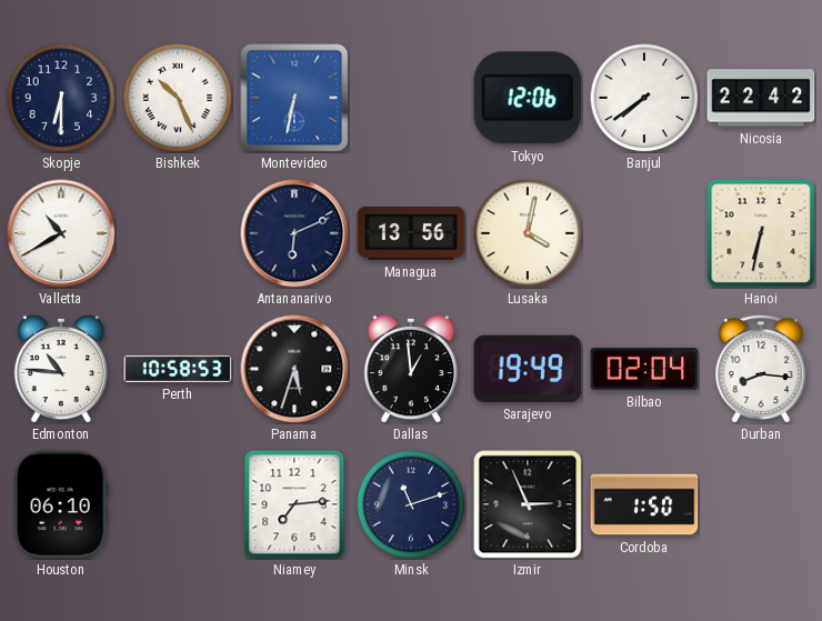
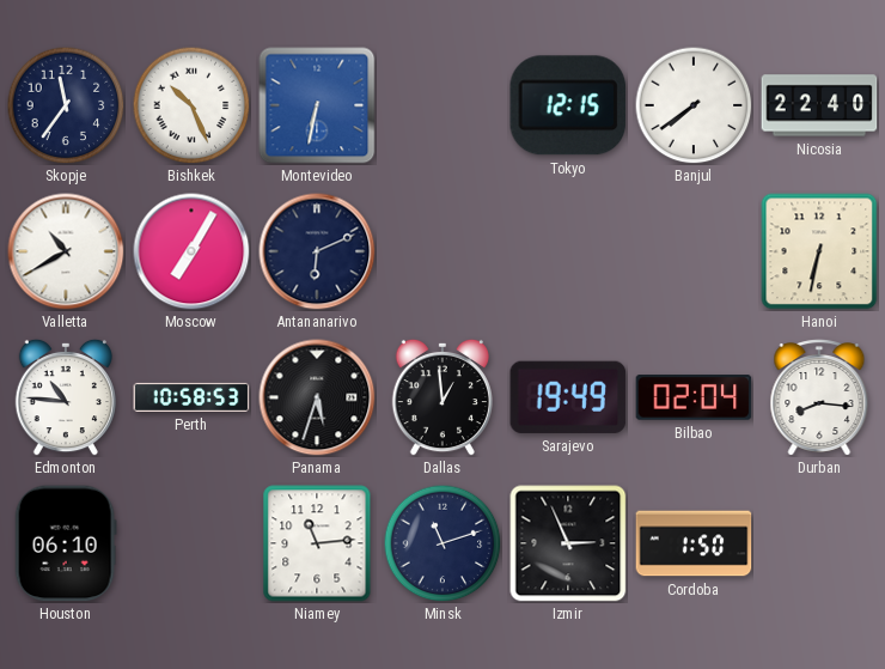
Skopje: 6:30 -> 11:36
Tokyo: 12:06 -> 12:15
Nicosia: 22:42 -> 22:40
Moscow: none -> 7:05
Managua: 13:56 -> none
Lusaka: 4:02 -> none
Niamey: 7:14 -> 11:14
